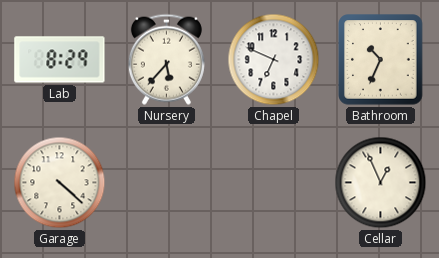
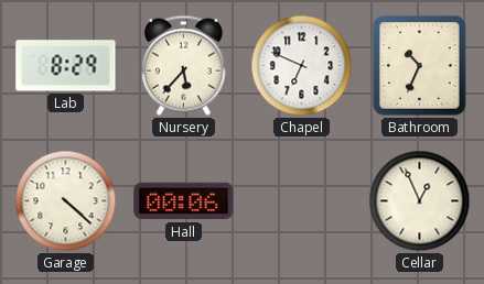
Hall: none -> 00:06
